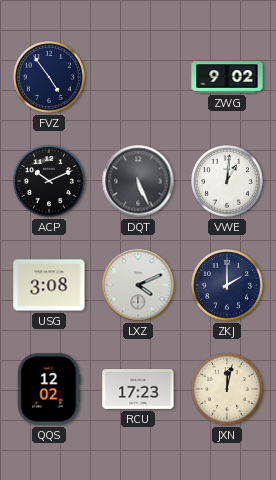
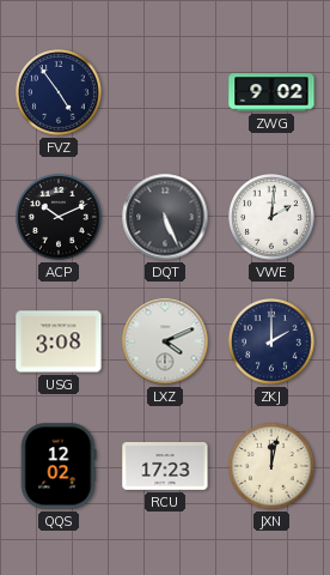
VWE: 1:01 -> 2:01
